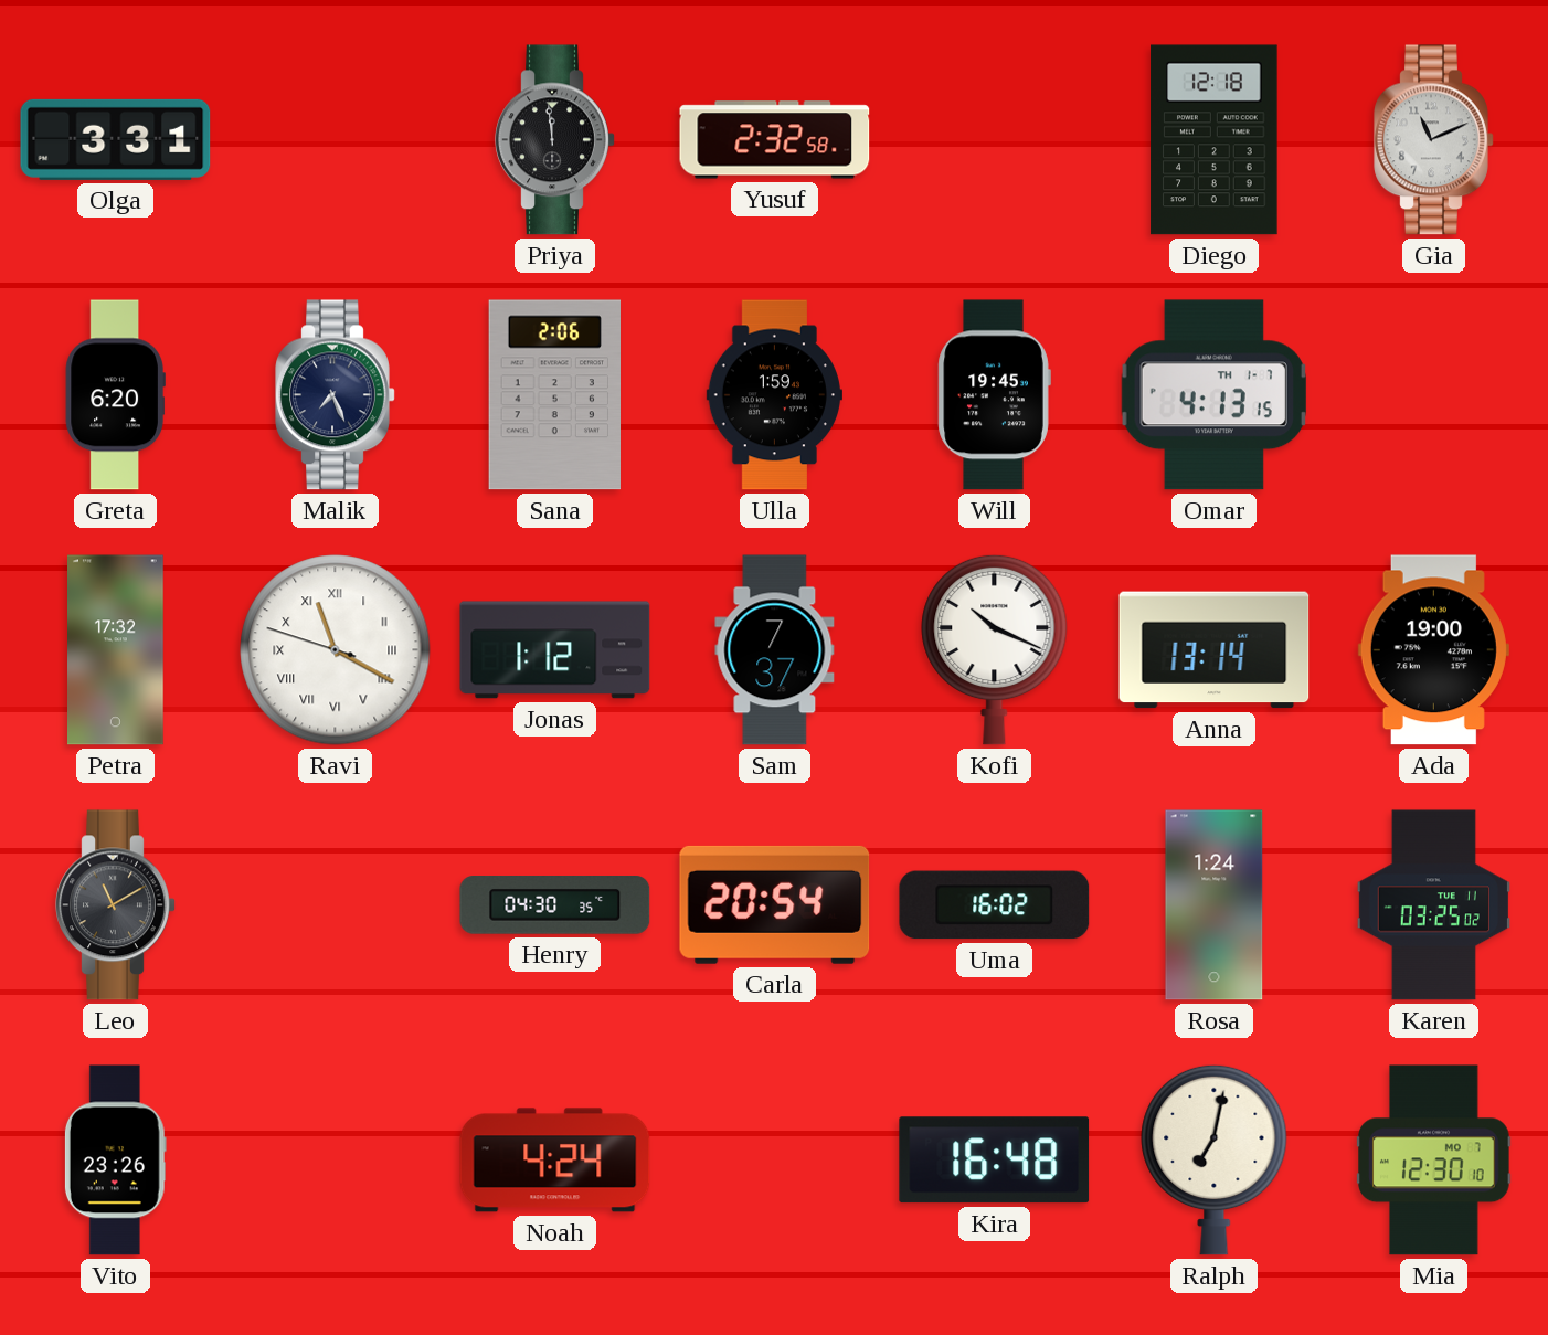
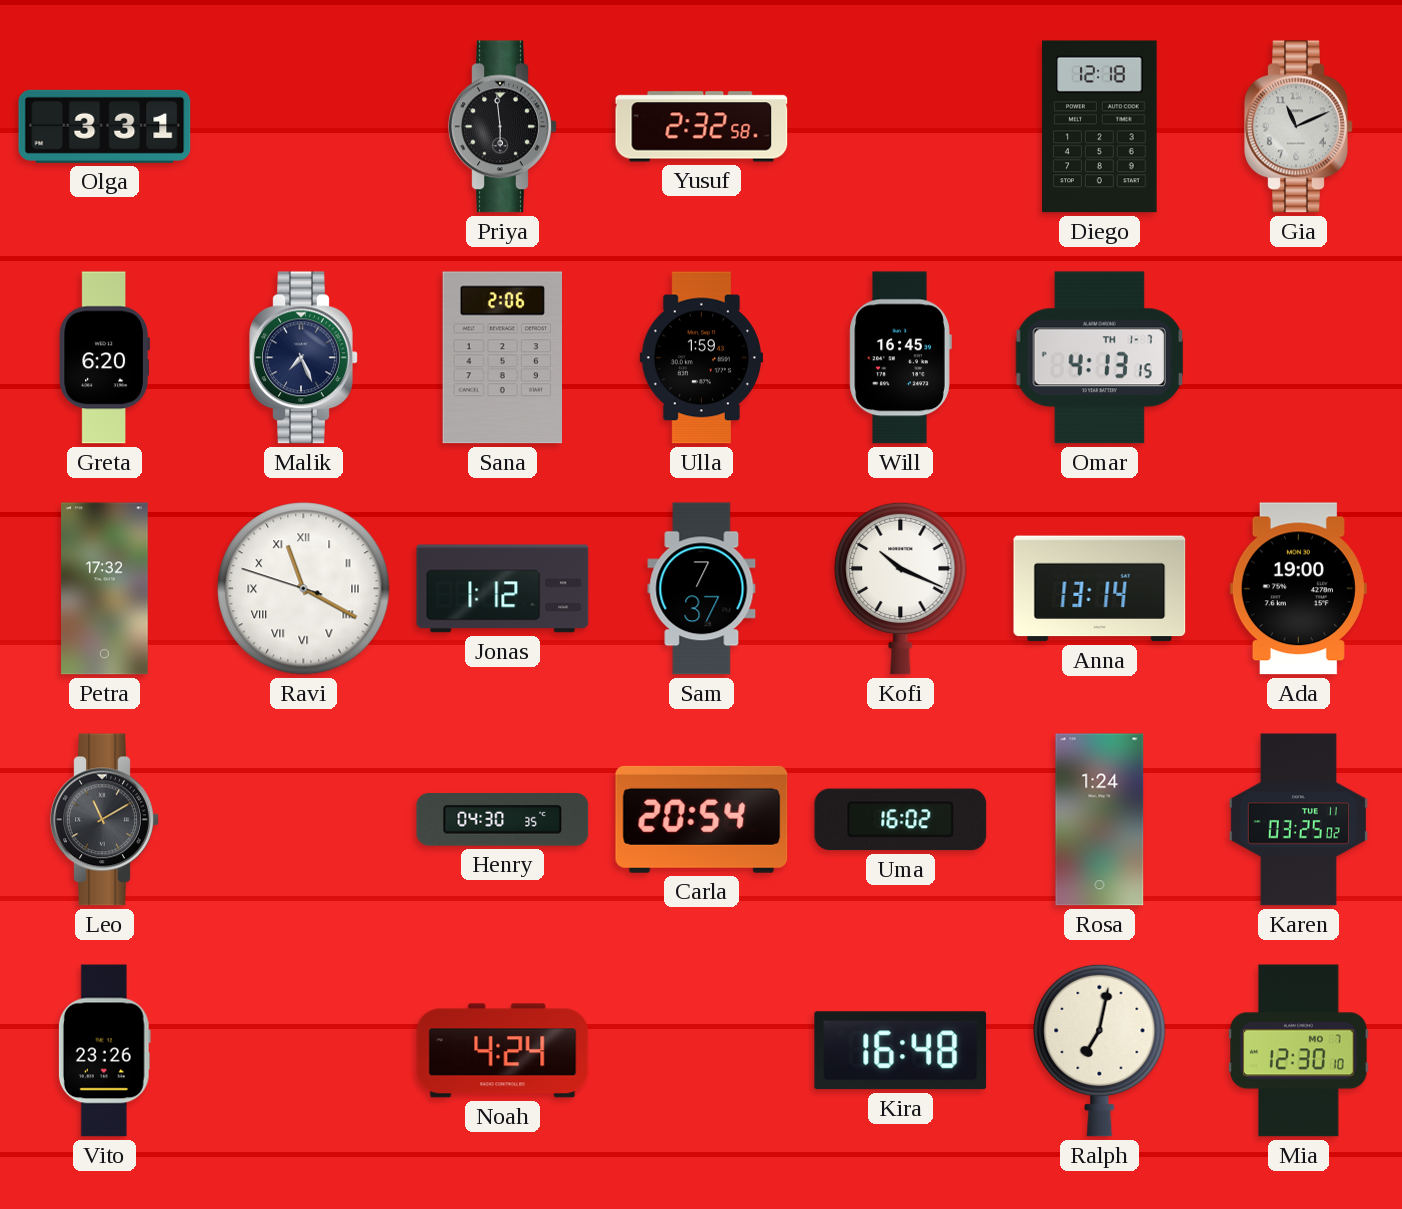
Priya: 11:59 -> 5:59
Will: 19:45 -> 16:45
